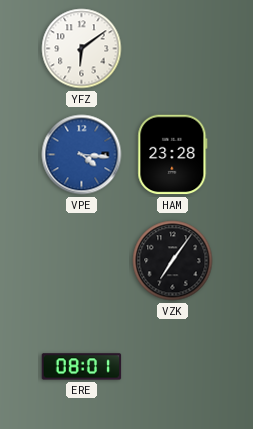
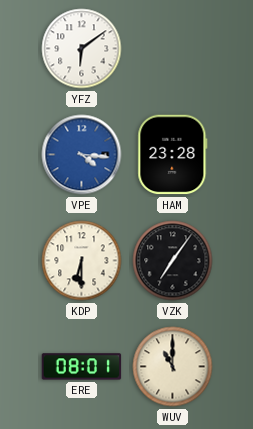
KDP: none -> 6:30
WUV: none -> 11:00
